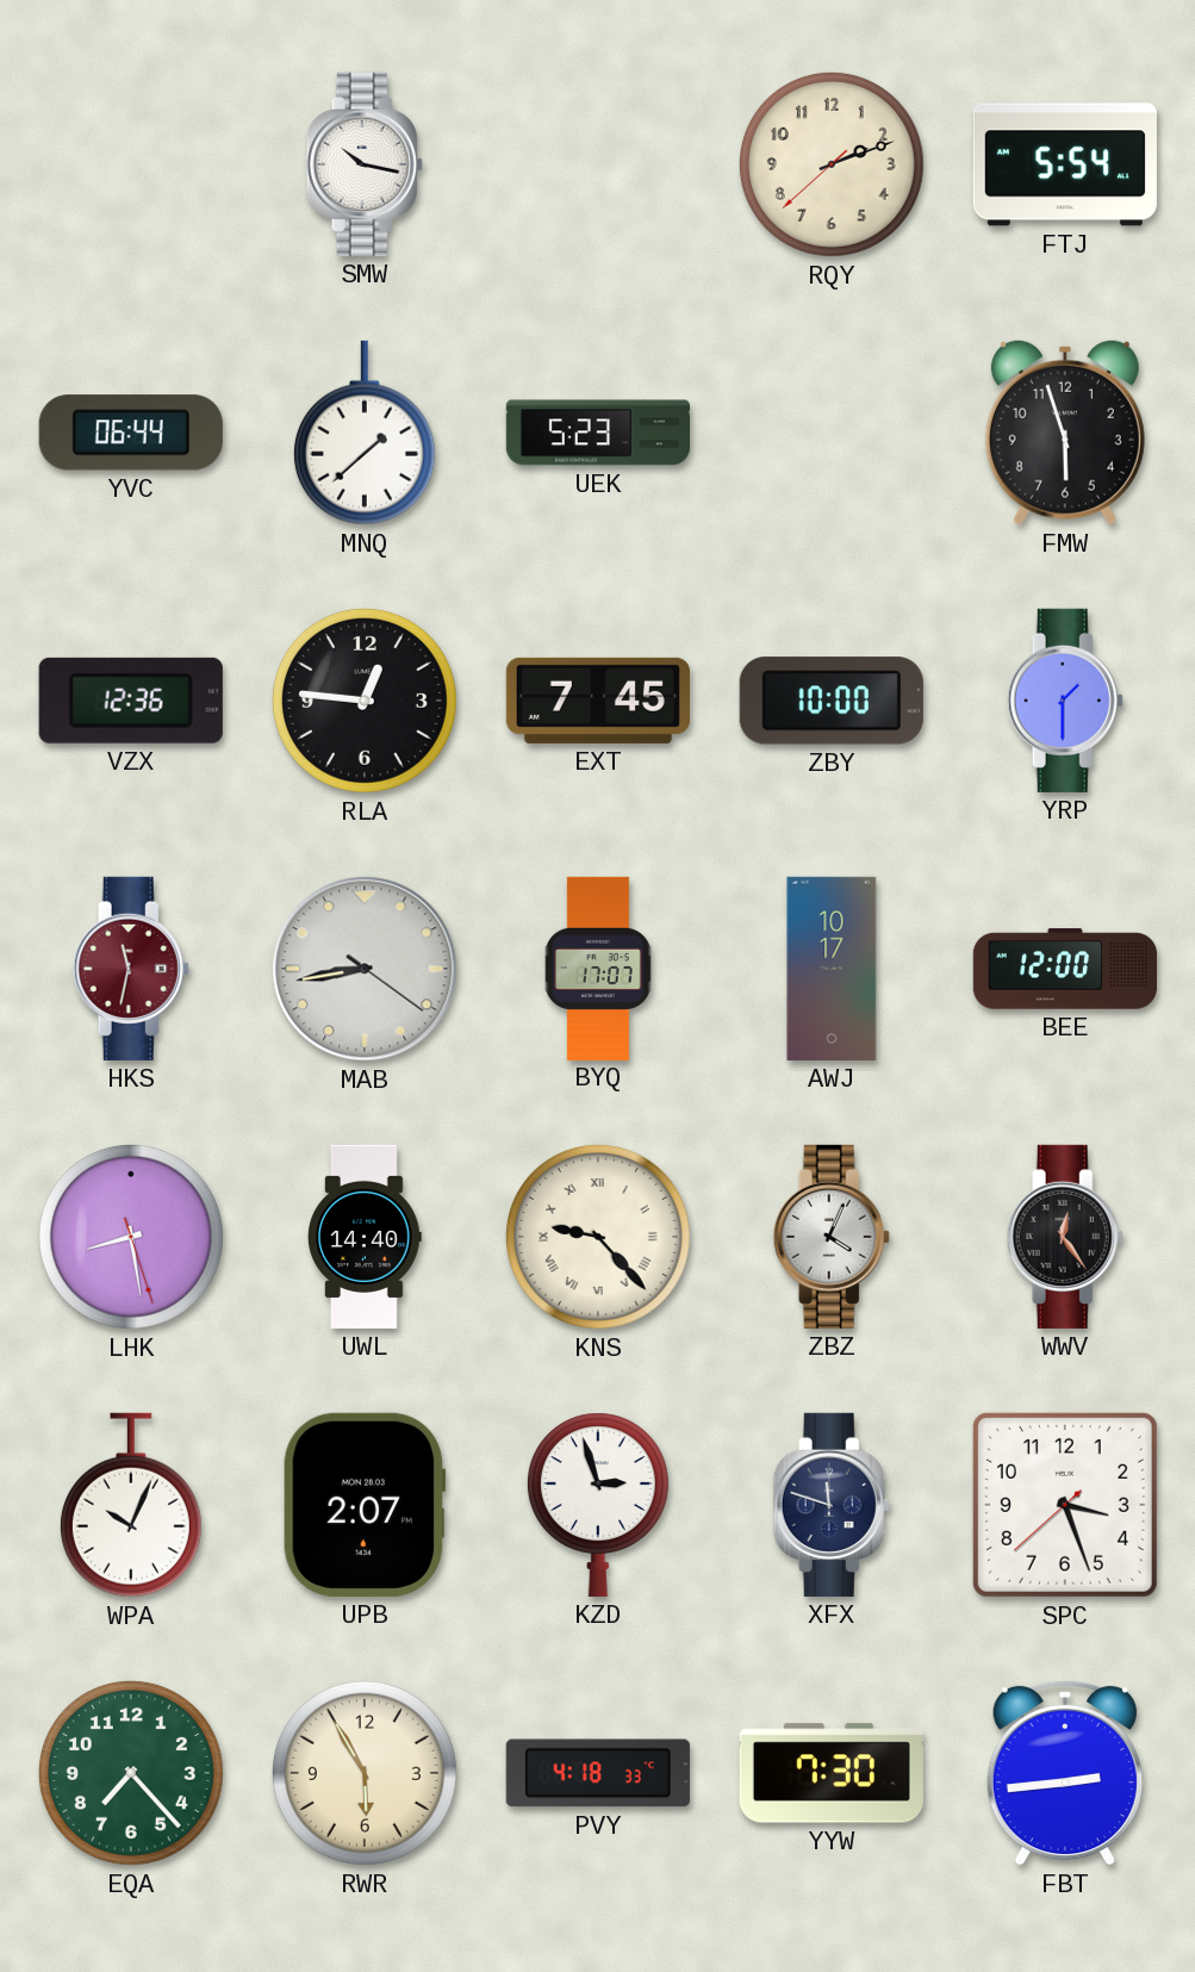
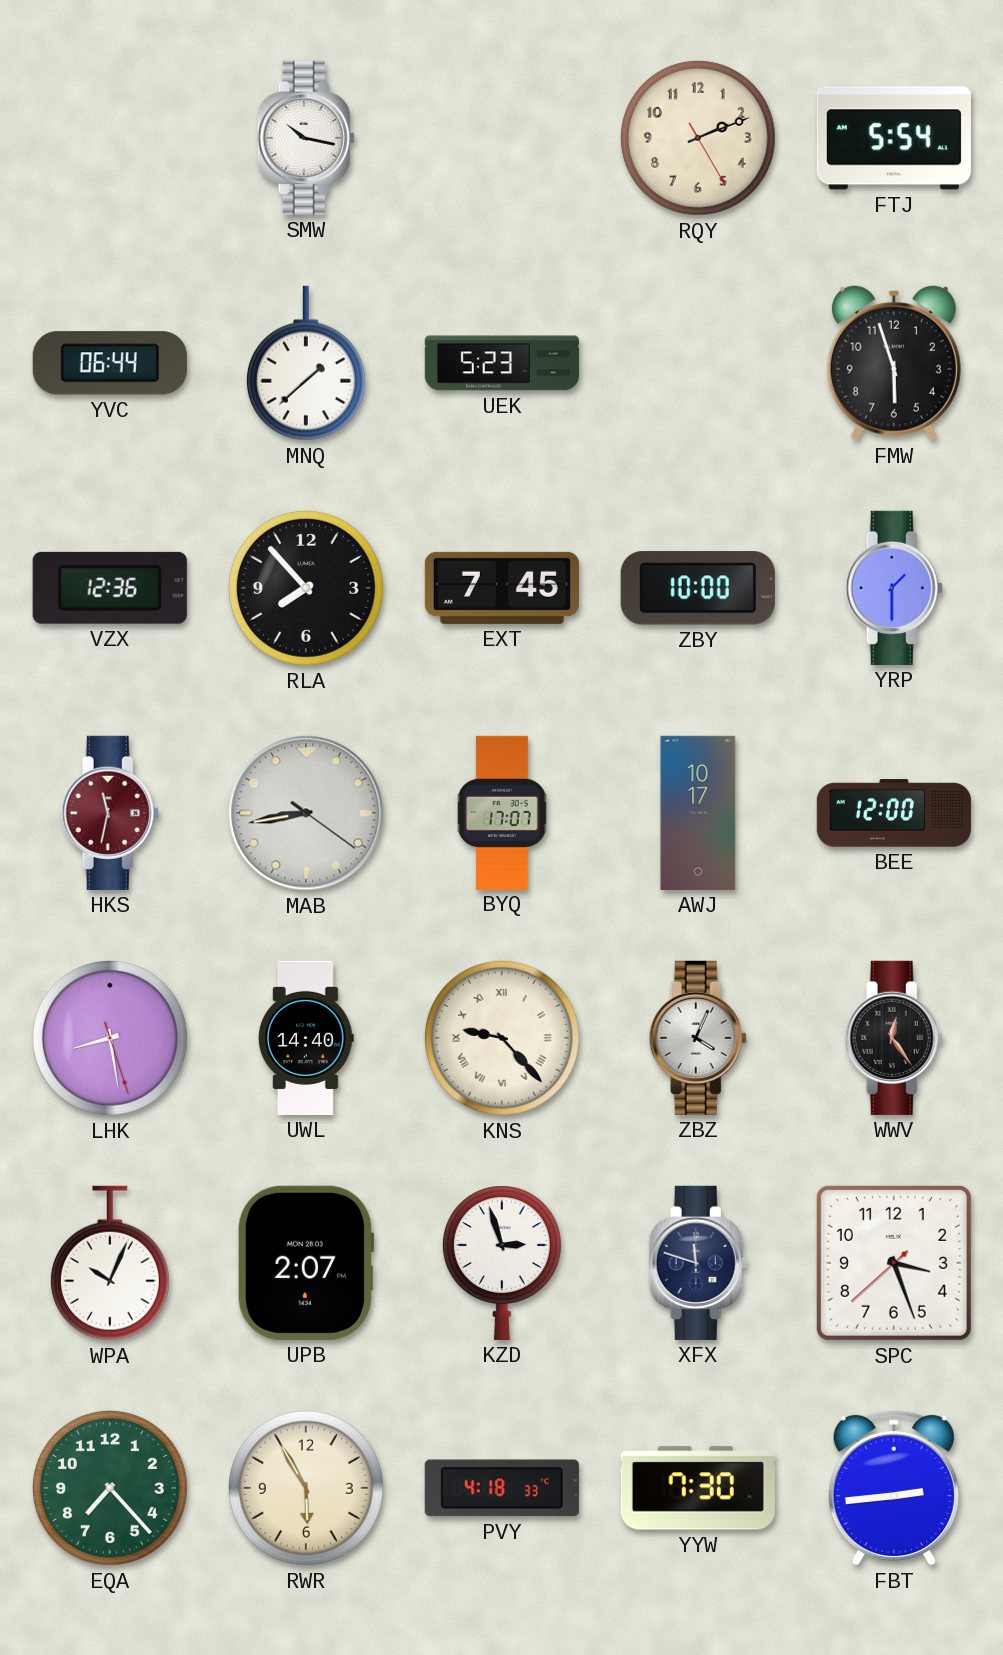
RQY: 2:11:38 -> 2:11:25
RLA: 12:46 -> 7:53
